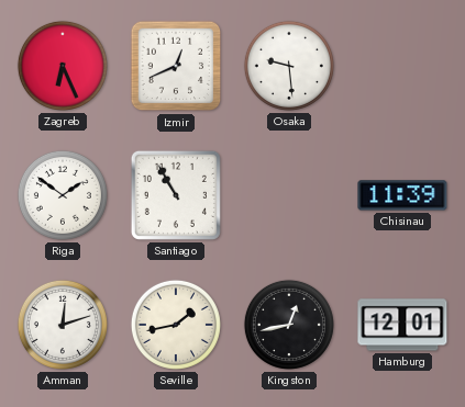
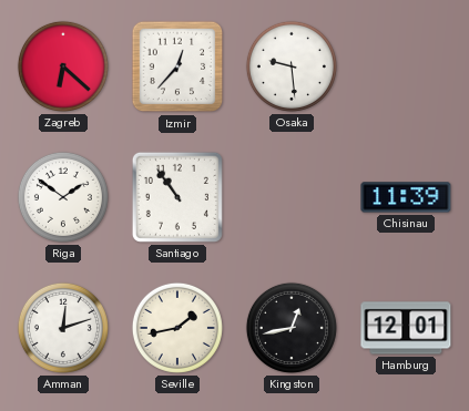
Zagreb: 6:26 -> 6:22
Izmir: 12:41 -> 12:37
Santiago: 10:55 -> 10:54
